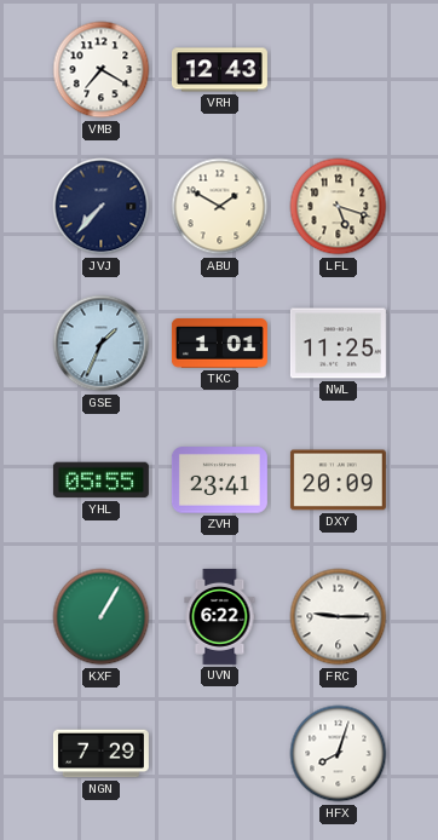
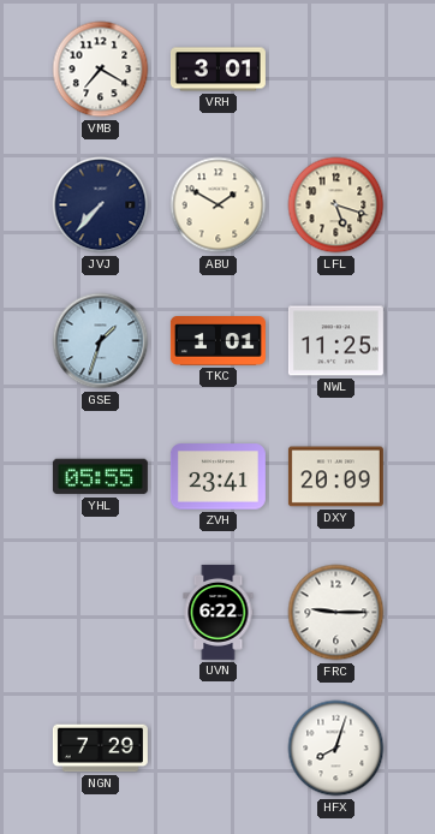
VRH: 12:43 -> 3:01
GSE: 1:34 -> 1:33
KXF: 1:05 -> none
